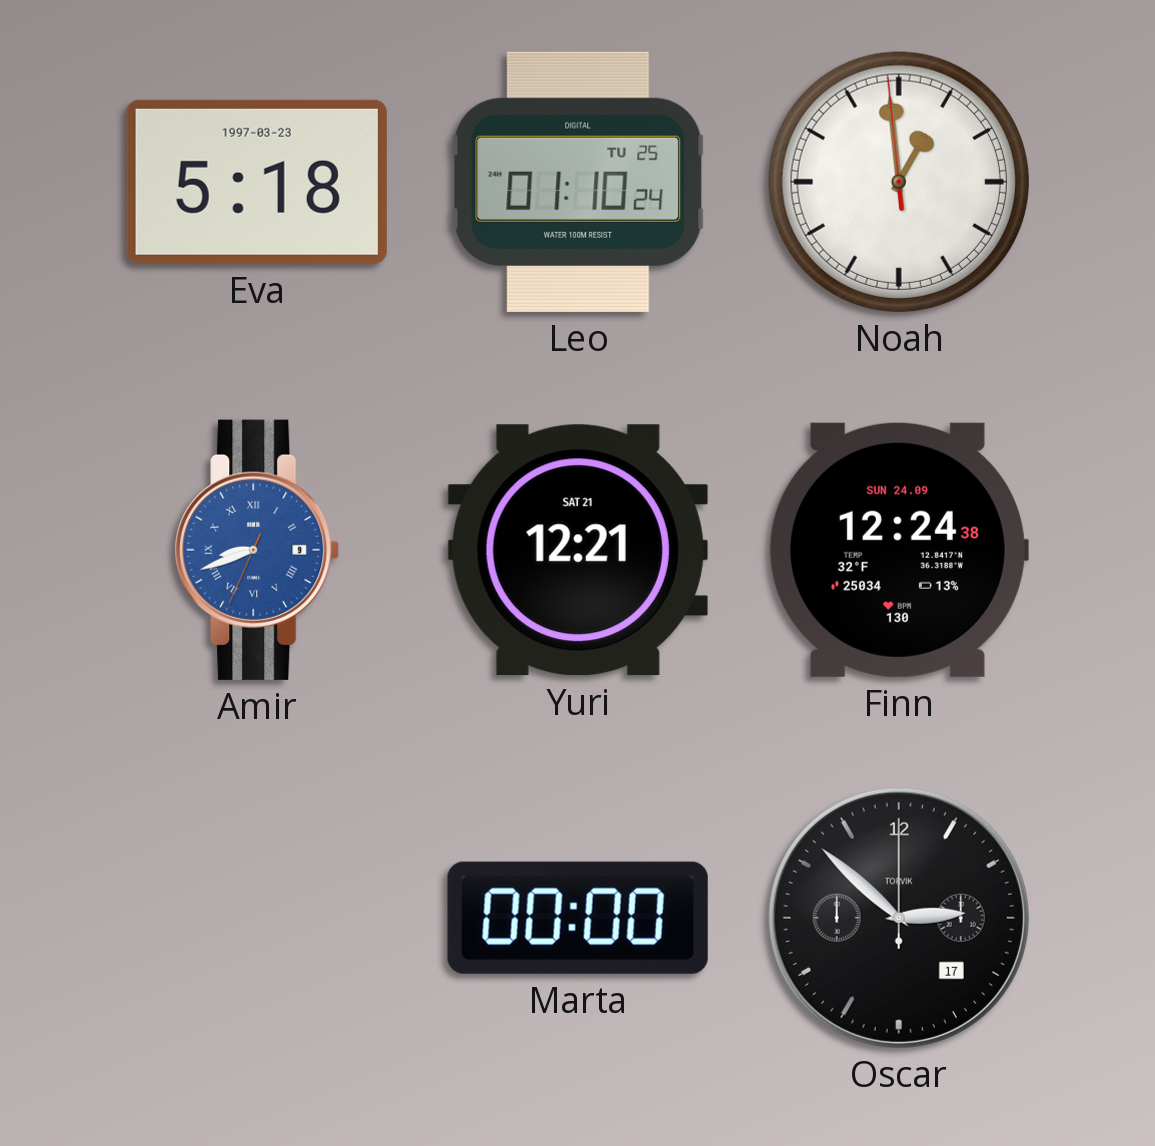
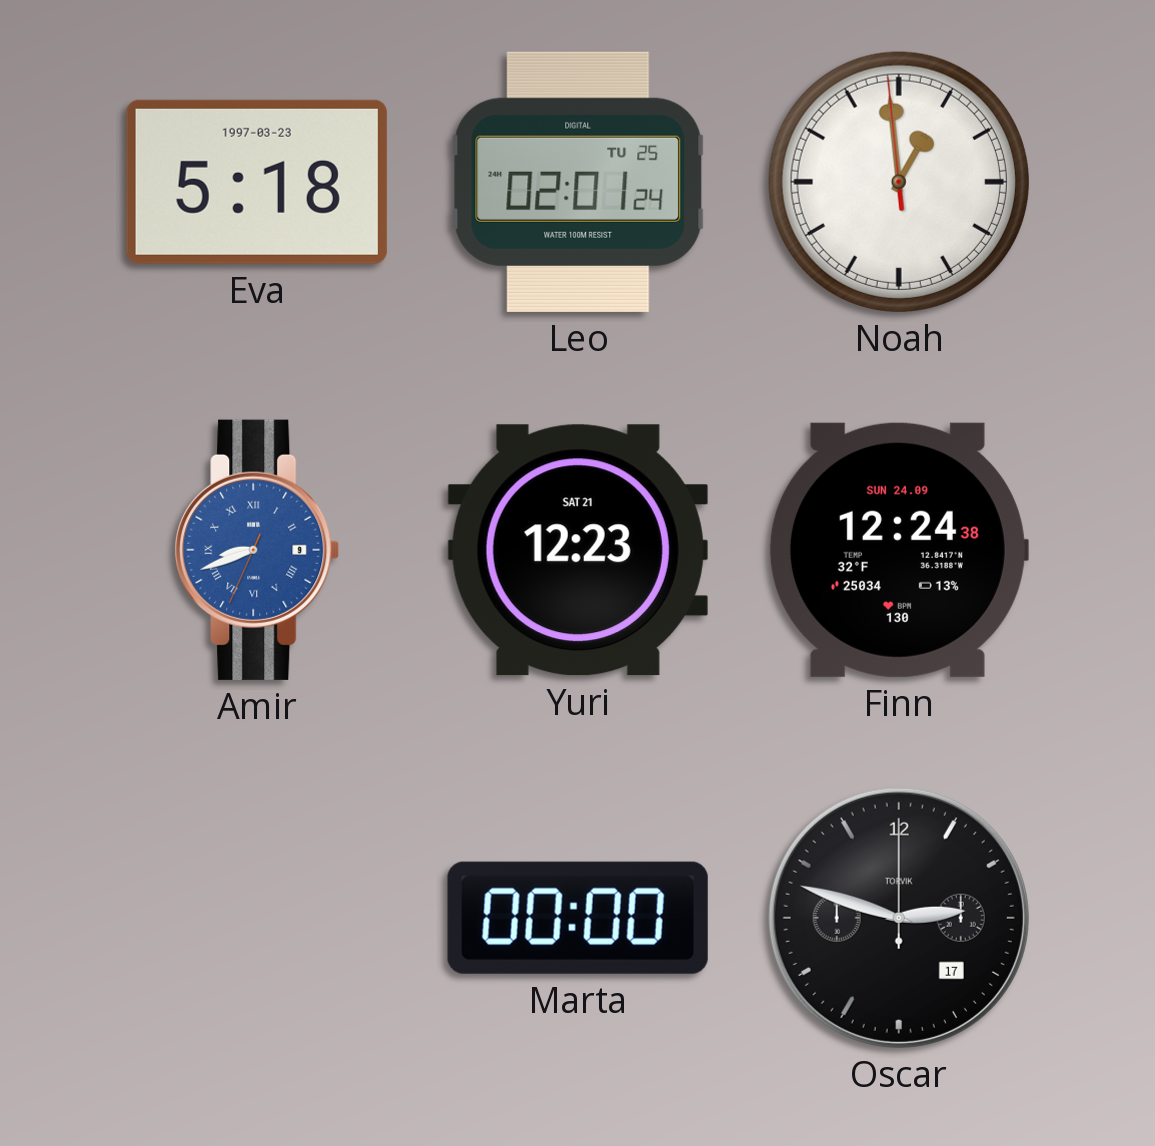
Leo: 01:10 -> 02:01
Yuri: 12:21 -> 12:23
Oscar: 2:52 -> 2:48
